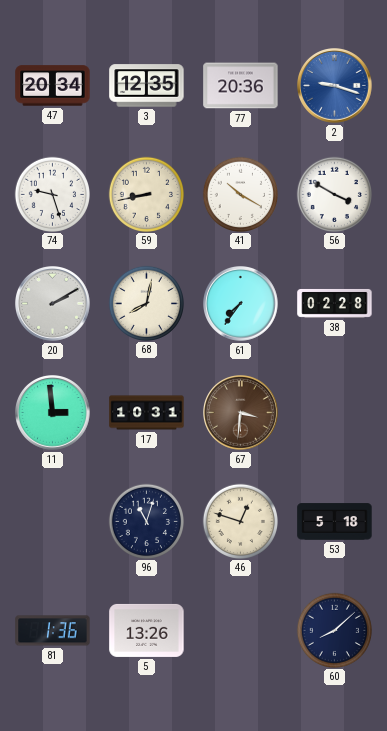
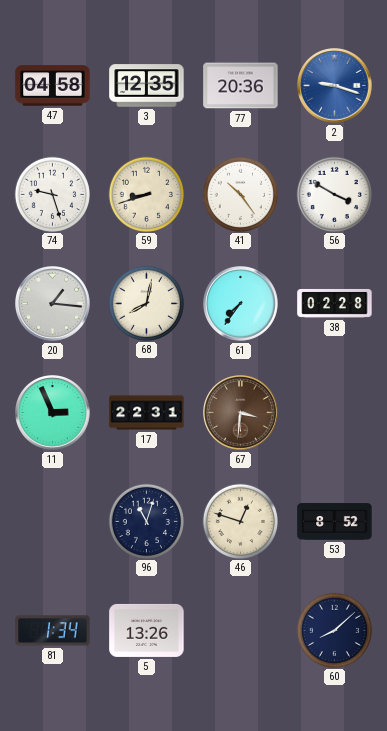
47: 20:34 -> 04:58
59: 8:43 -> 8:42
41: 10:20 -> 10:24
20: 2:10 -> 1:16
11: 2:59 -> 2:56
17: 10:31 -> 22:31
53: 5:18 -> 8:52
81: 1:36 -> 1:34
